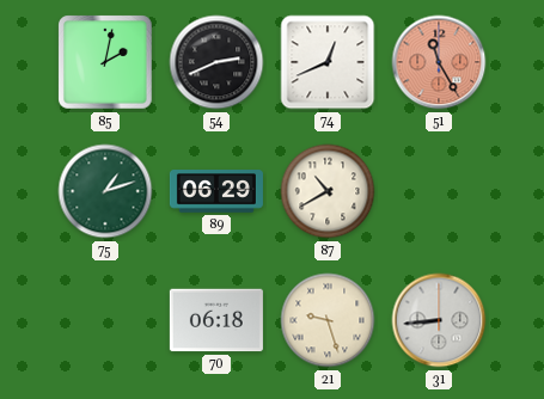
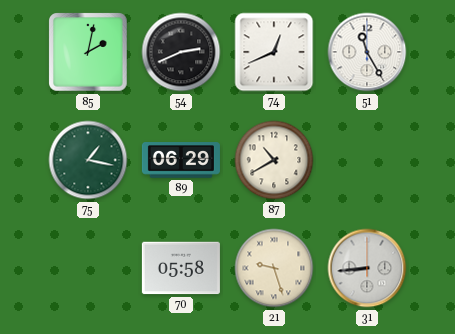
51 dial: salmon -> white
75: 1:12 -> 1:17
70: 06:18 -> 05:58
